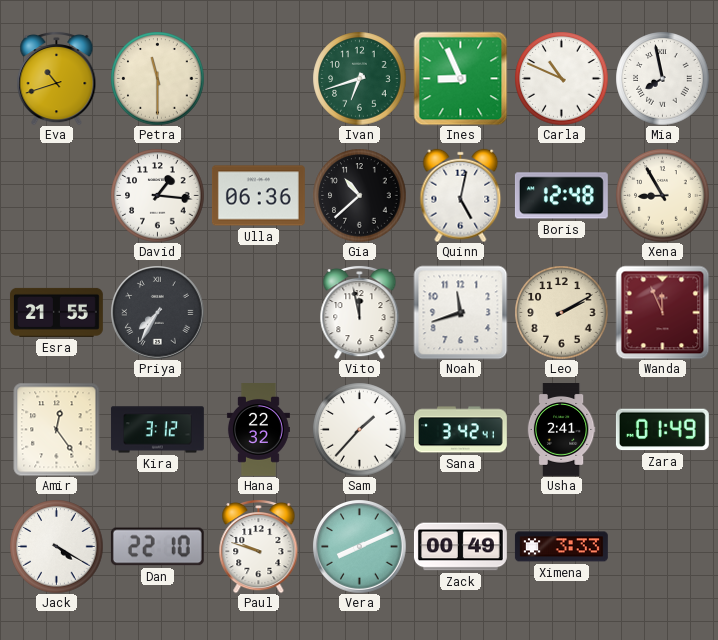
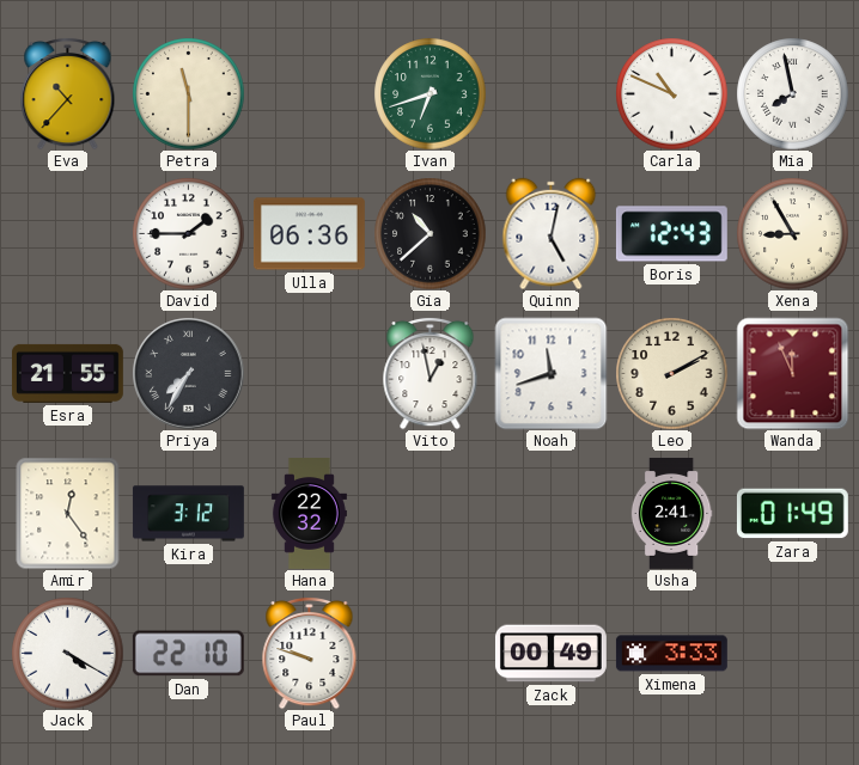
Eva: 10:42 -> 10:37
Ines: 8:56 -> none
David: 1:16 -> 1:45
Boris: 12:48 -> 12:43
Vito: 11:58 -> 12:58
Sam: 1:37 -> none
Sana: 3:42 -> none
Vera: 8:11 -> none
